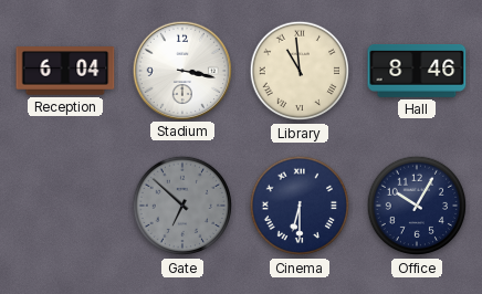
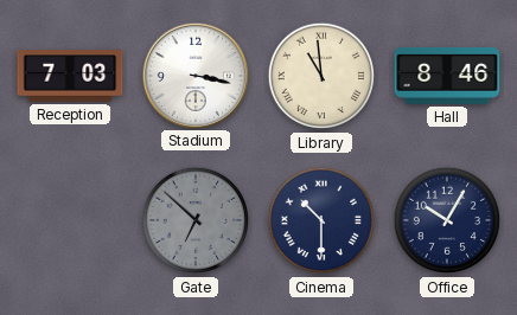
Reception: 6:04 -> 7:03
Cinema: 6:30 -> 10:30
